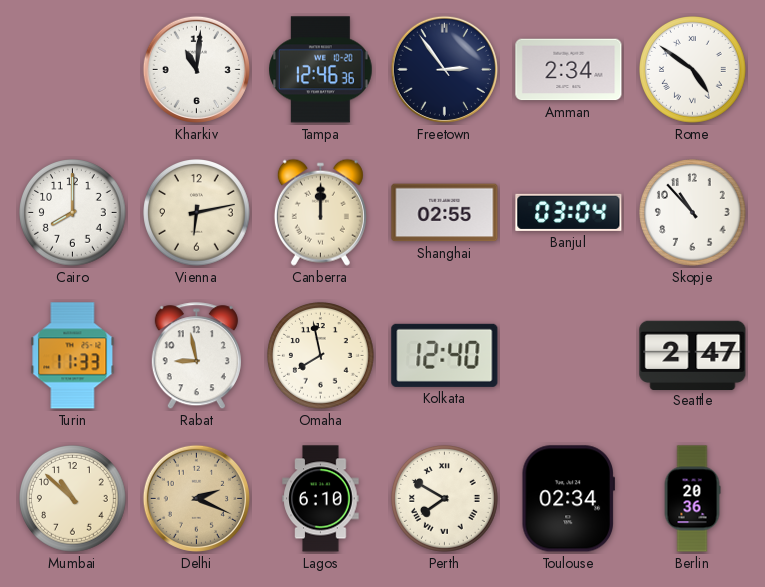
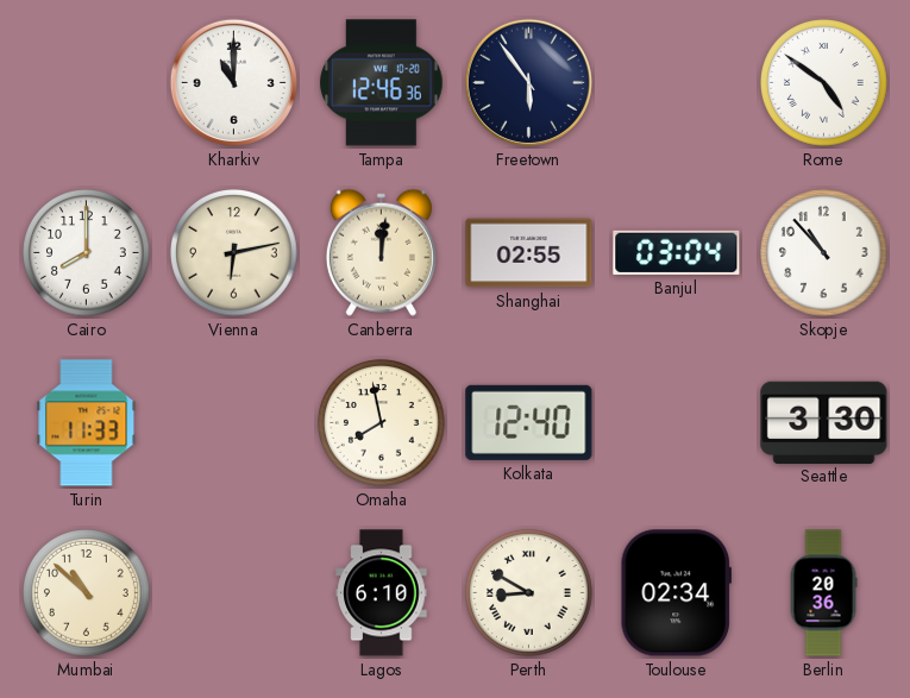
Kharkiv: 11:01 -> 11:00
Freetown: 2:54 -> 5:54
Amman: 2:34 -> none
Canberra: 12:00 -> 12:01
Rabat: 8:58 -> none
Seattle: 2:47 -> 3:30
Delhi: 2:19 -> none
Perth: 7:50 -> 8:50
